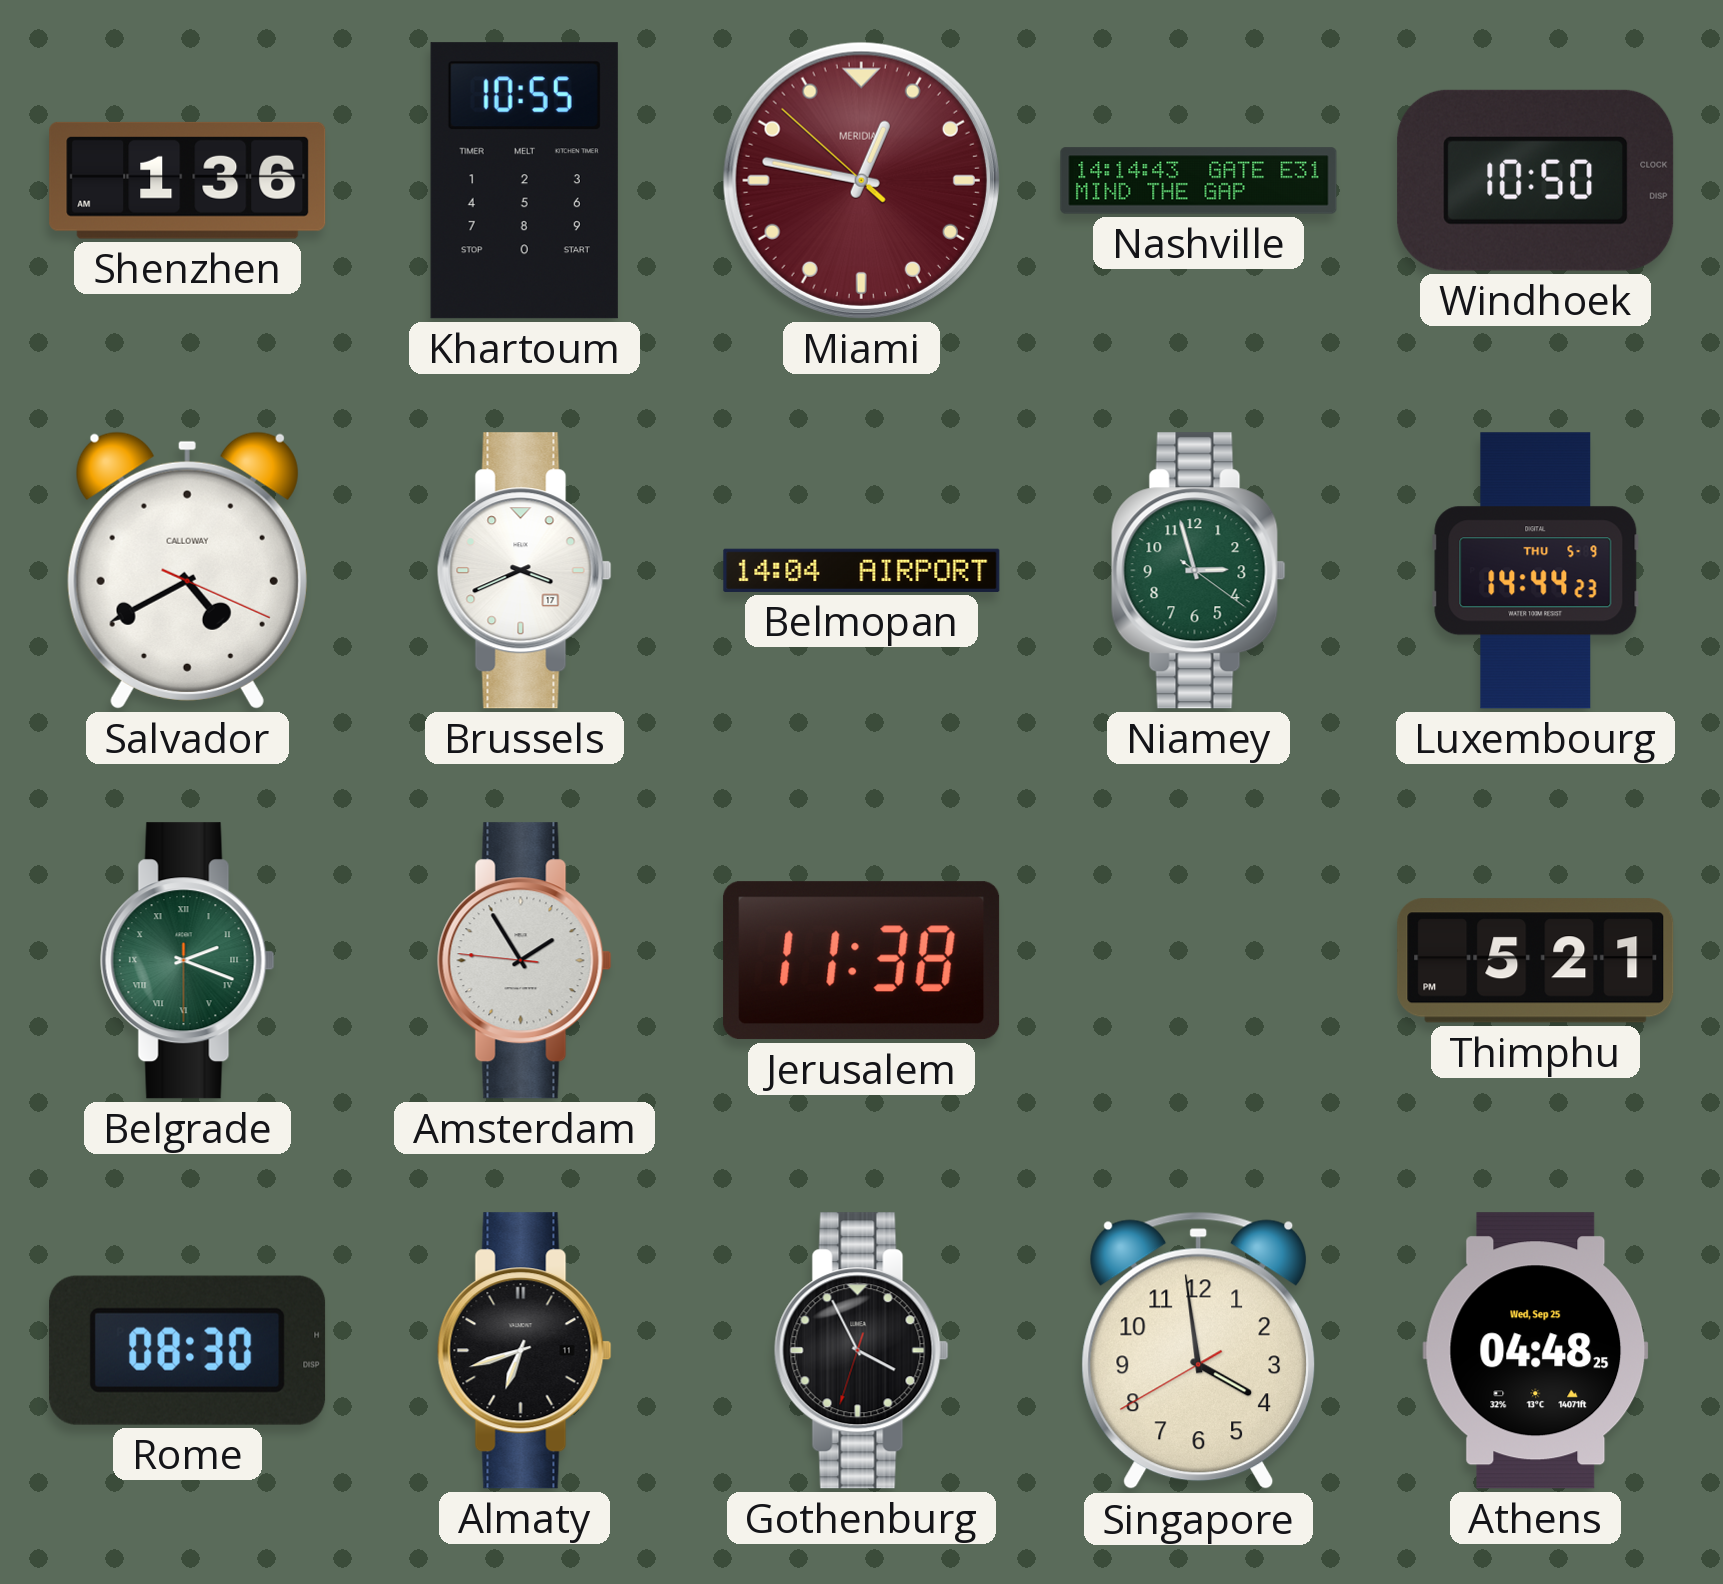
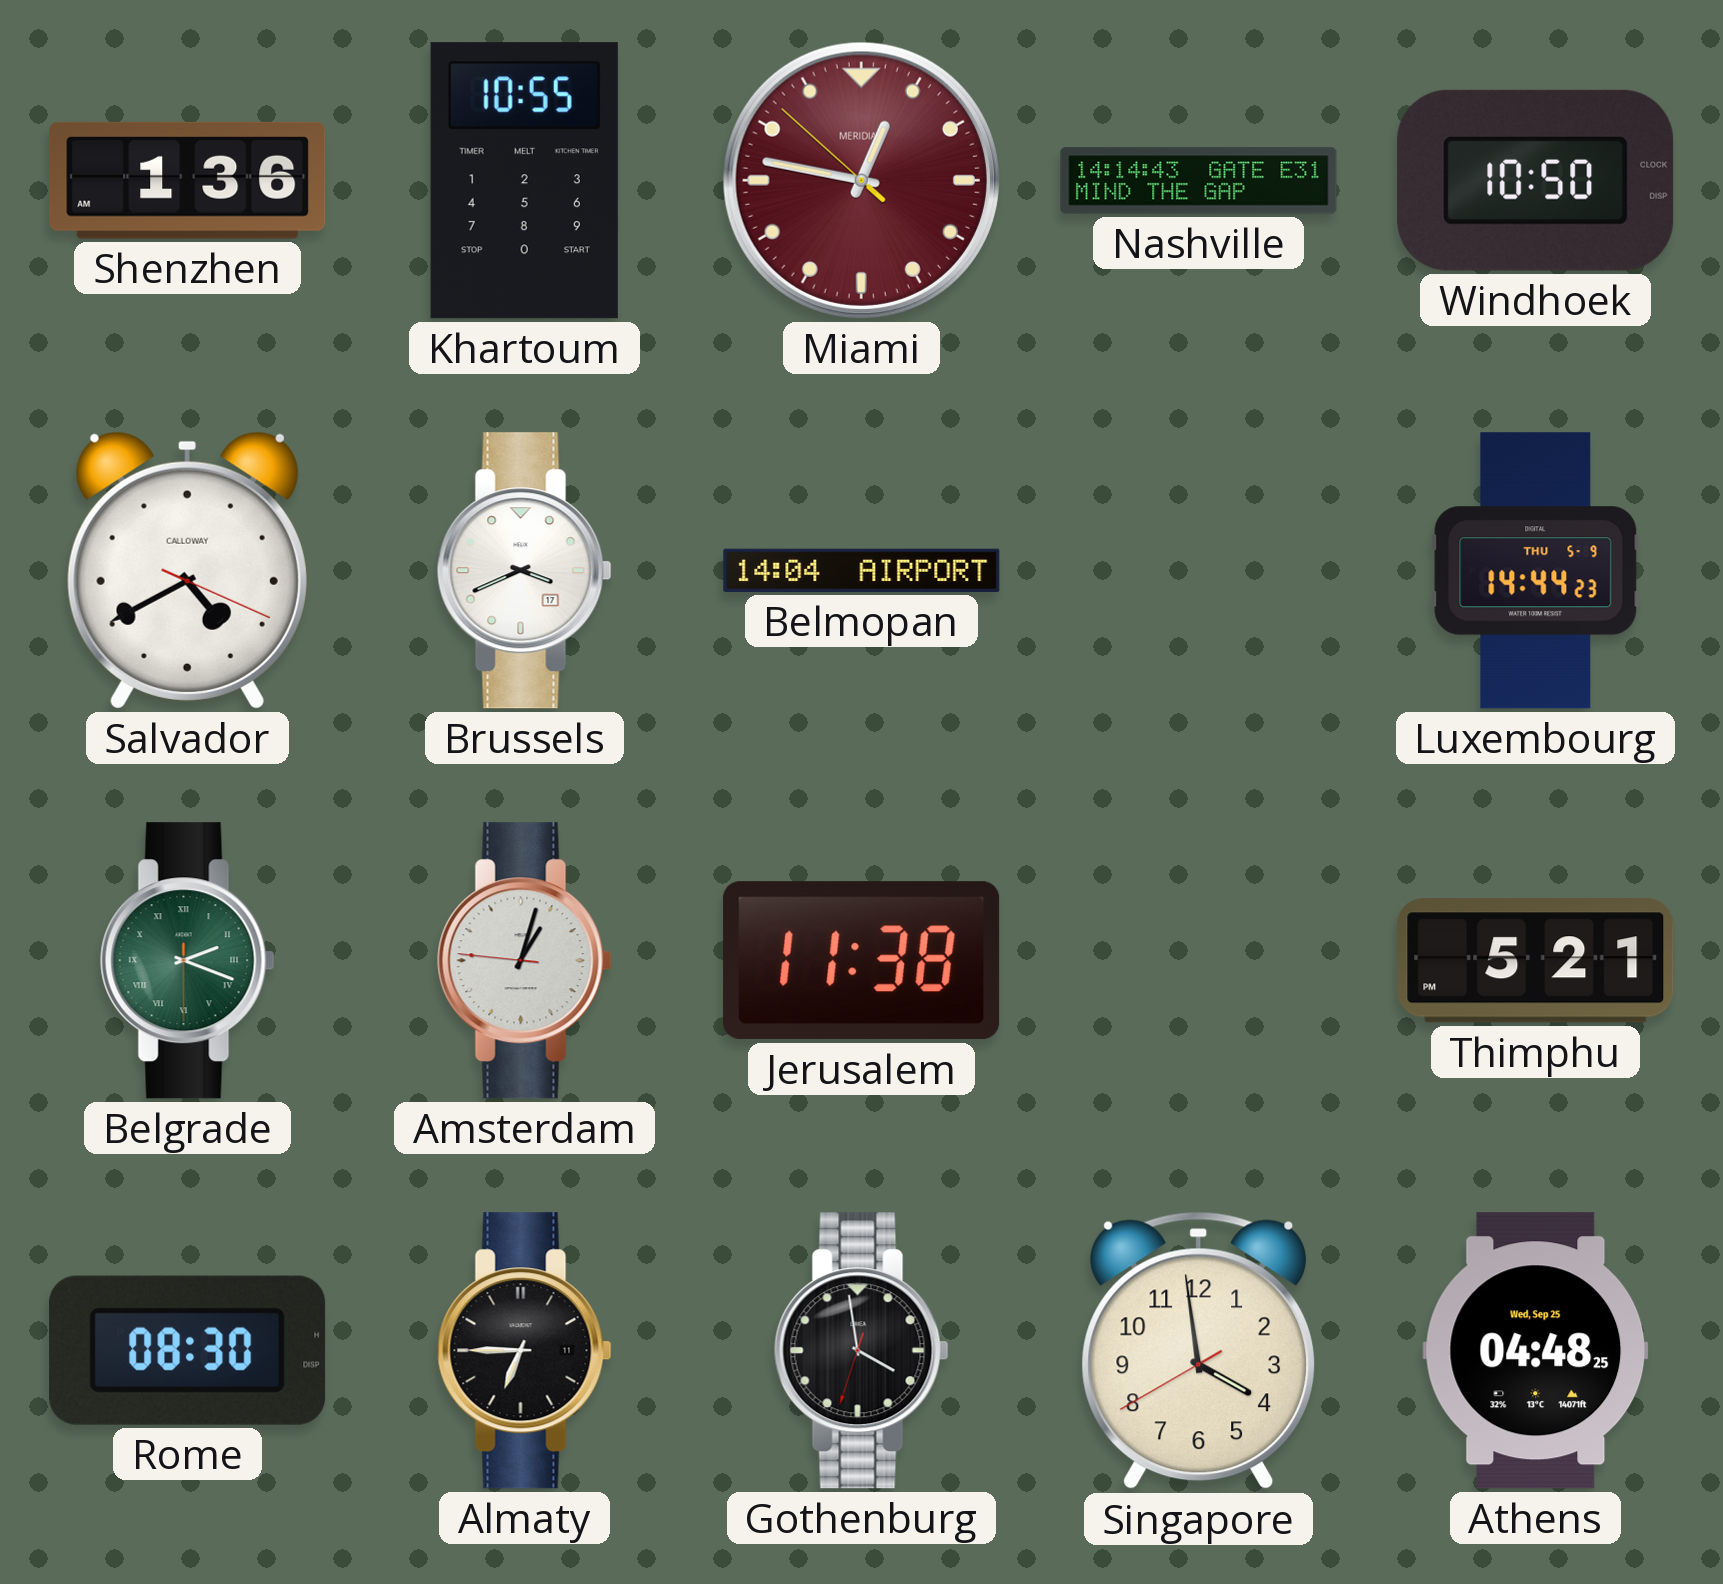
Niamey: 2:57 -> none
Amsterdam: 1:54 -> 1:02
Almaty: 6:42 -> 6:45
Gothenburg: 3:55 -> 3:58
